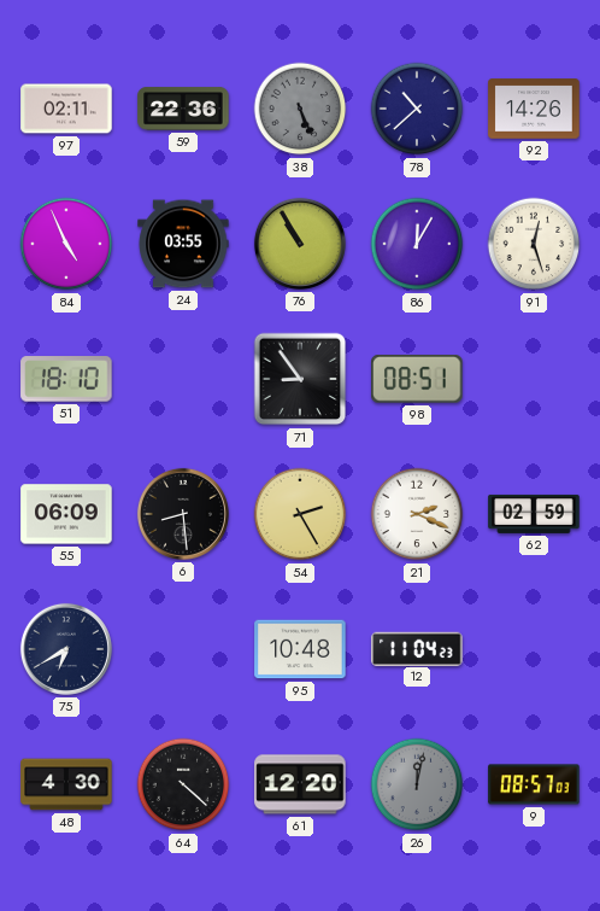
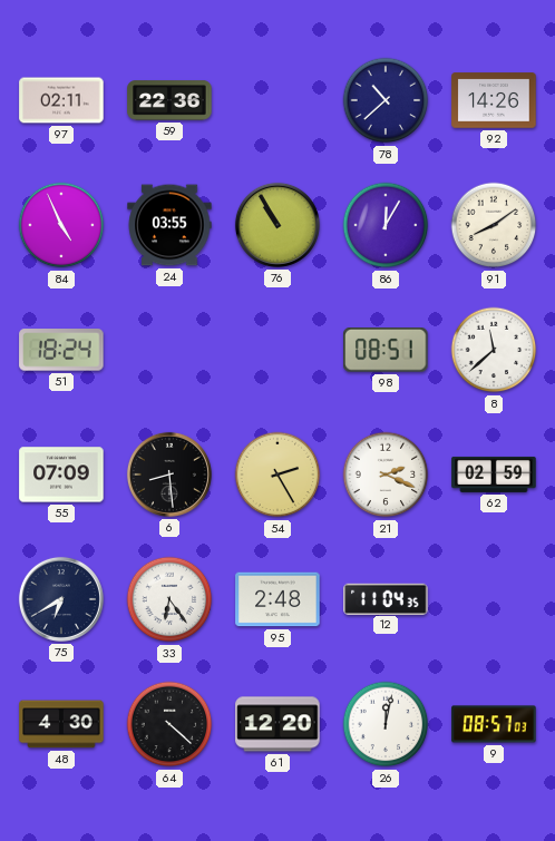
38: 5:26 -> none
91: 12:27 -> 8:09
51: 18:10 -> 18:24
71: 8:54 -> none
8: none -> 11:38
55: 06:09 -> 07:09
33: none -> 6:24
95: 10:48 -> 2:48
12: 11:04:23 -> 11:04:35
26 dial: grey -> white
